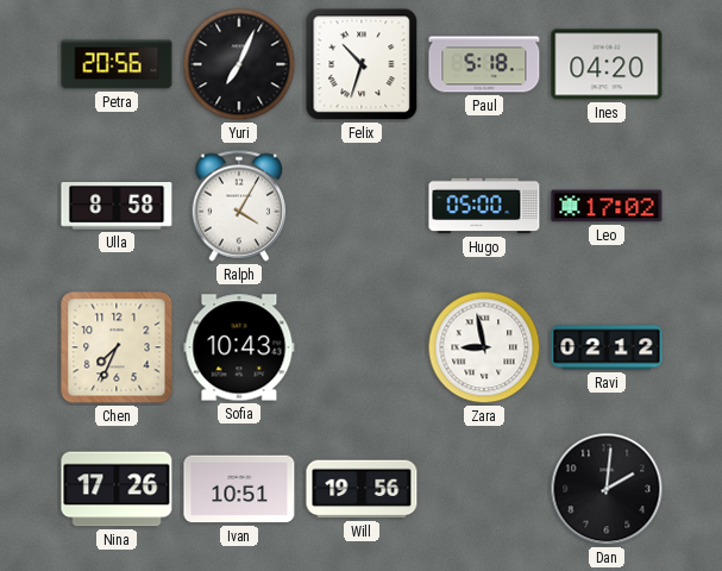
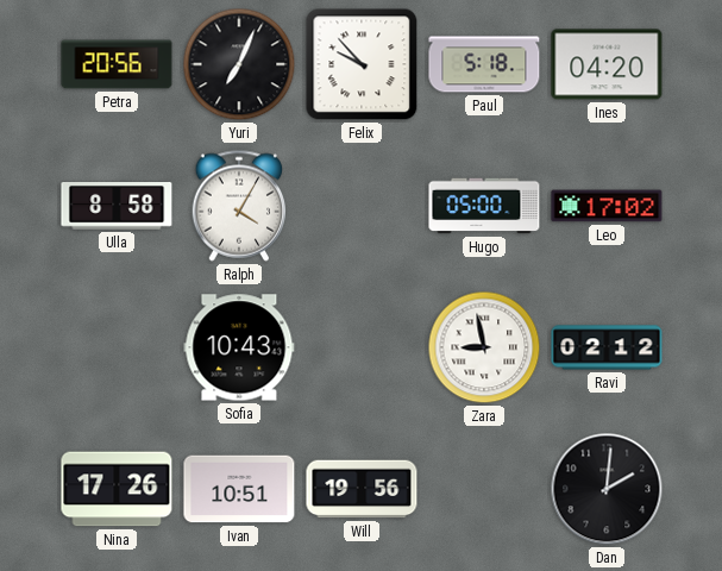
Felix: 10:33 -> 9:53
Chen: 7:34 -> none
